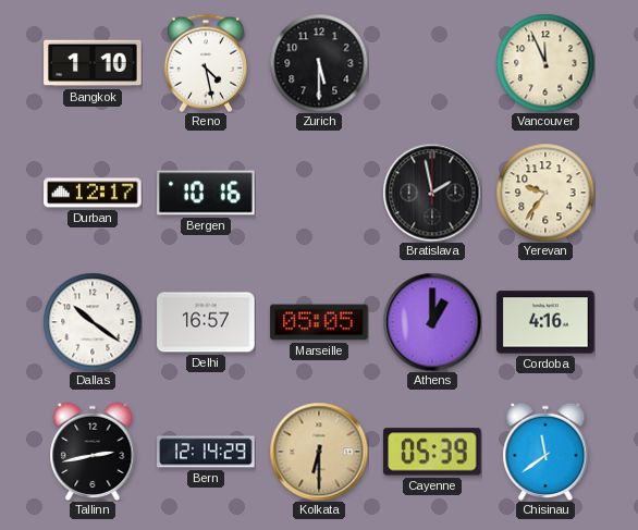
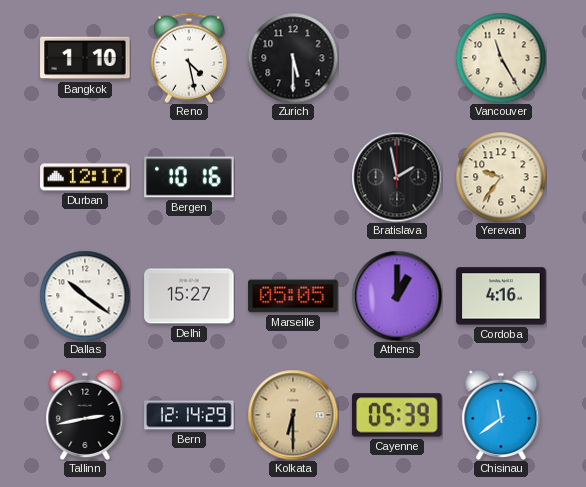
Vancouver: 11:56 -> 11:25
Delhi: 16:57 -> 15:27
